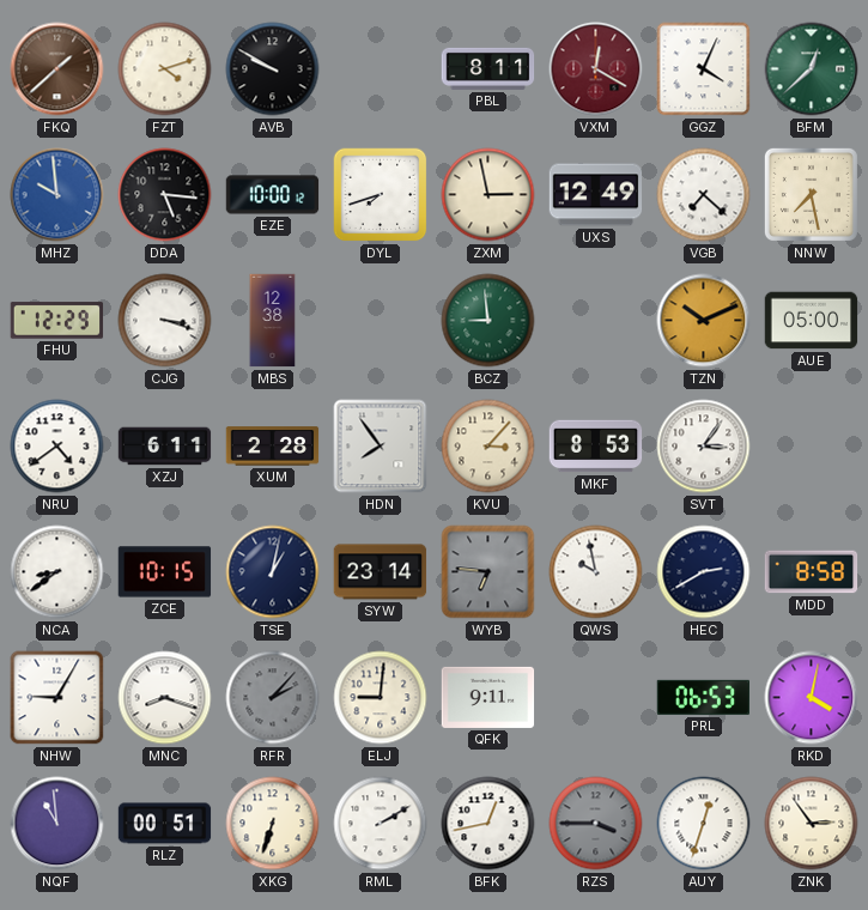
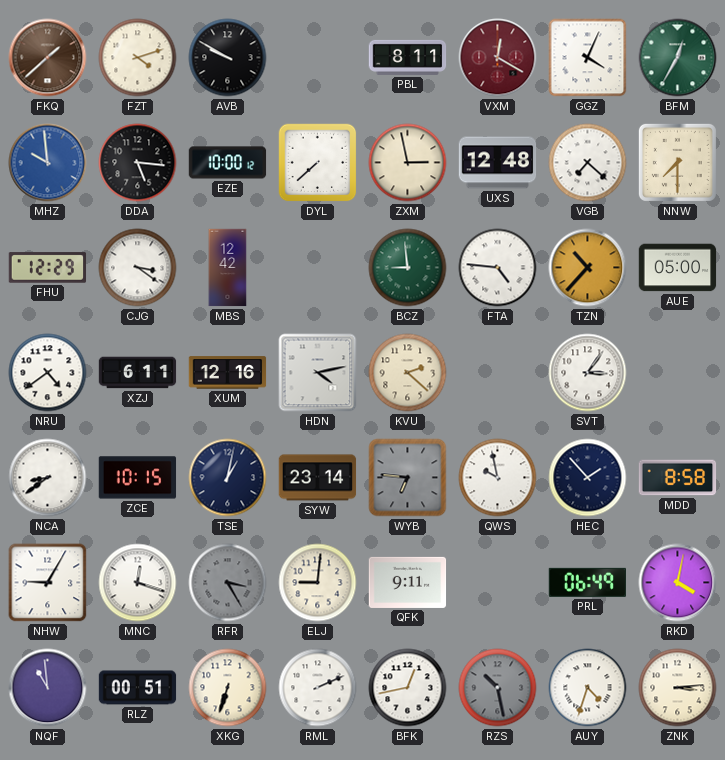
BFM: 12:38 -> 12:35
DYL: 7:42 -> 7:38
UXS: 12:49 -> 12:48
NNW: 7:28 -> 7:30
CJG: 3:18 -> 3:21
MBS: 12:38 -> 12:42
FTA: none -> 4:46
TZN: 10:11 -> 10:37
XUM: 2:28 -> 12:16
HDN: 7:54 -> 4:13
KVU: 3:07 -> 2:22
MKF: 8:53 -> none
HEC: 2:40 -> 1:53
MNC: 8:18 -> 12:18
RFR: 2:07 -> 3:25
PRL: 06:53 -> 06:49
RML: 2:10 -> 2:11
RZS: 3:45 -> 10:28
AUY: 12:33 -> 4:33
ZNK: 2:54 -> 3:14
